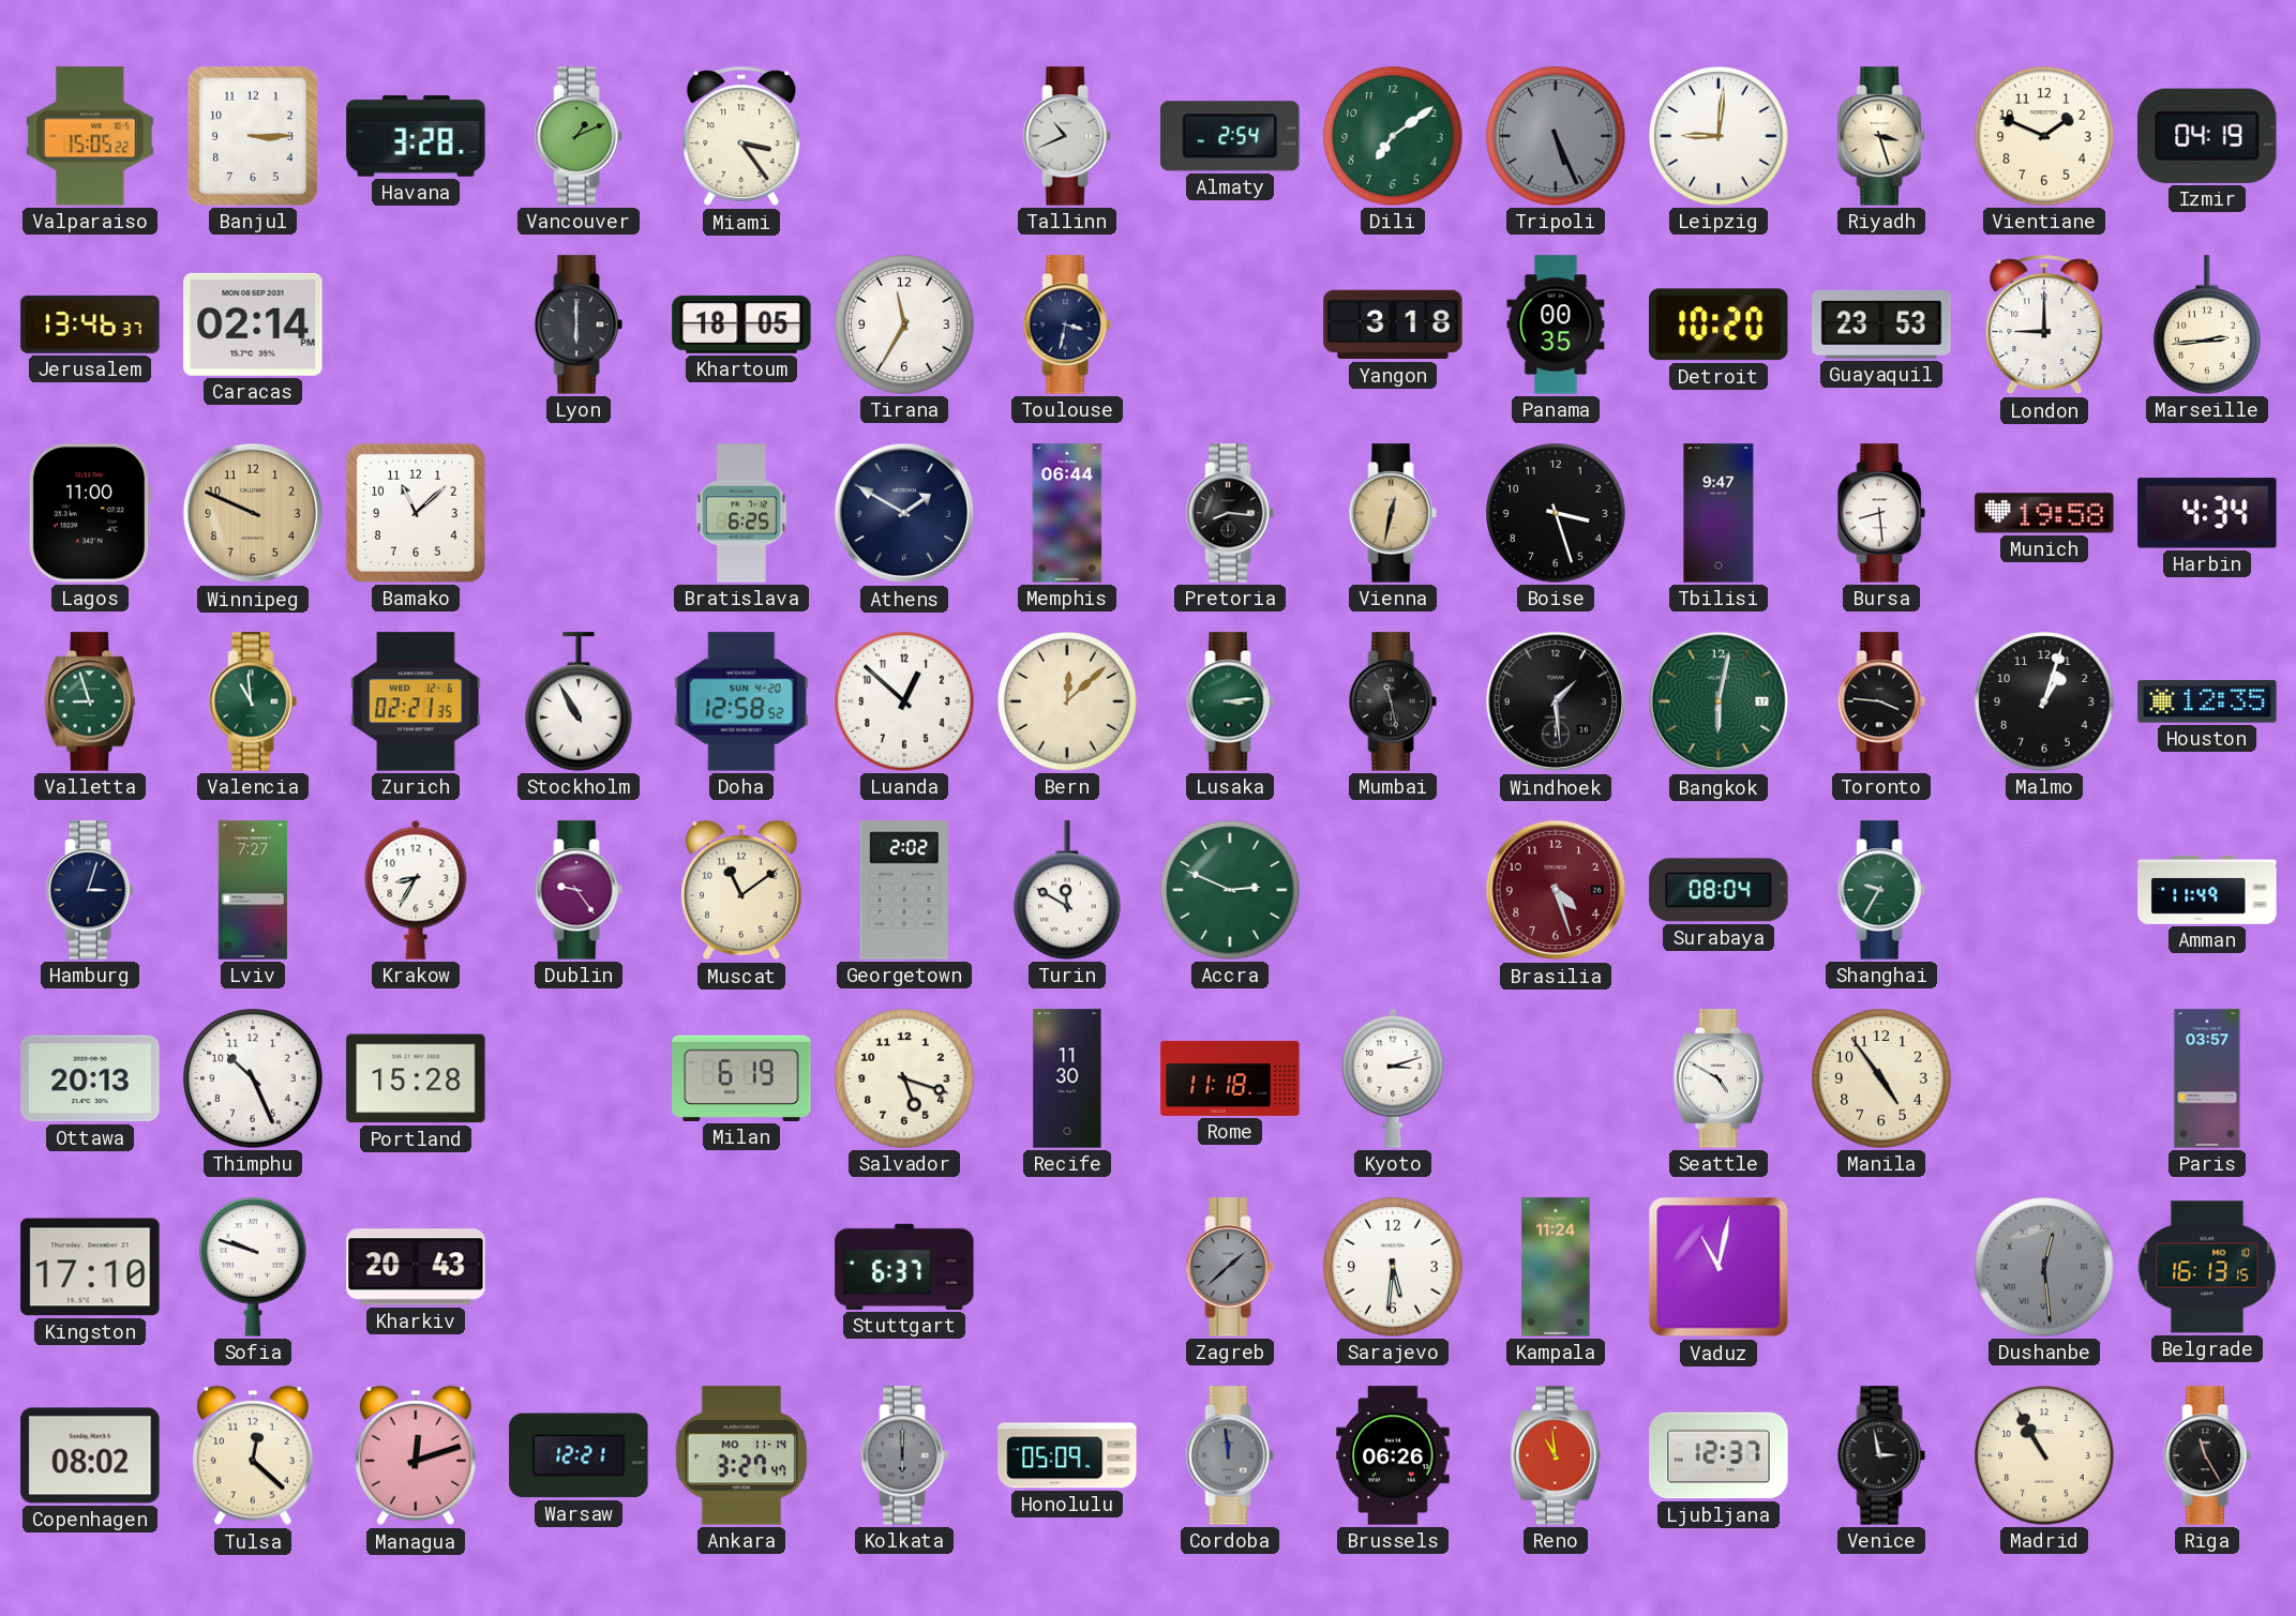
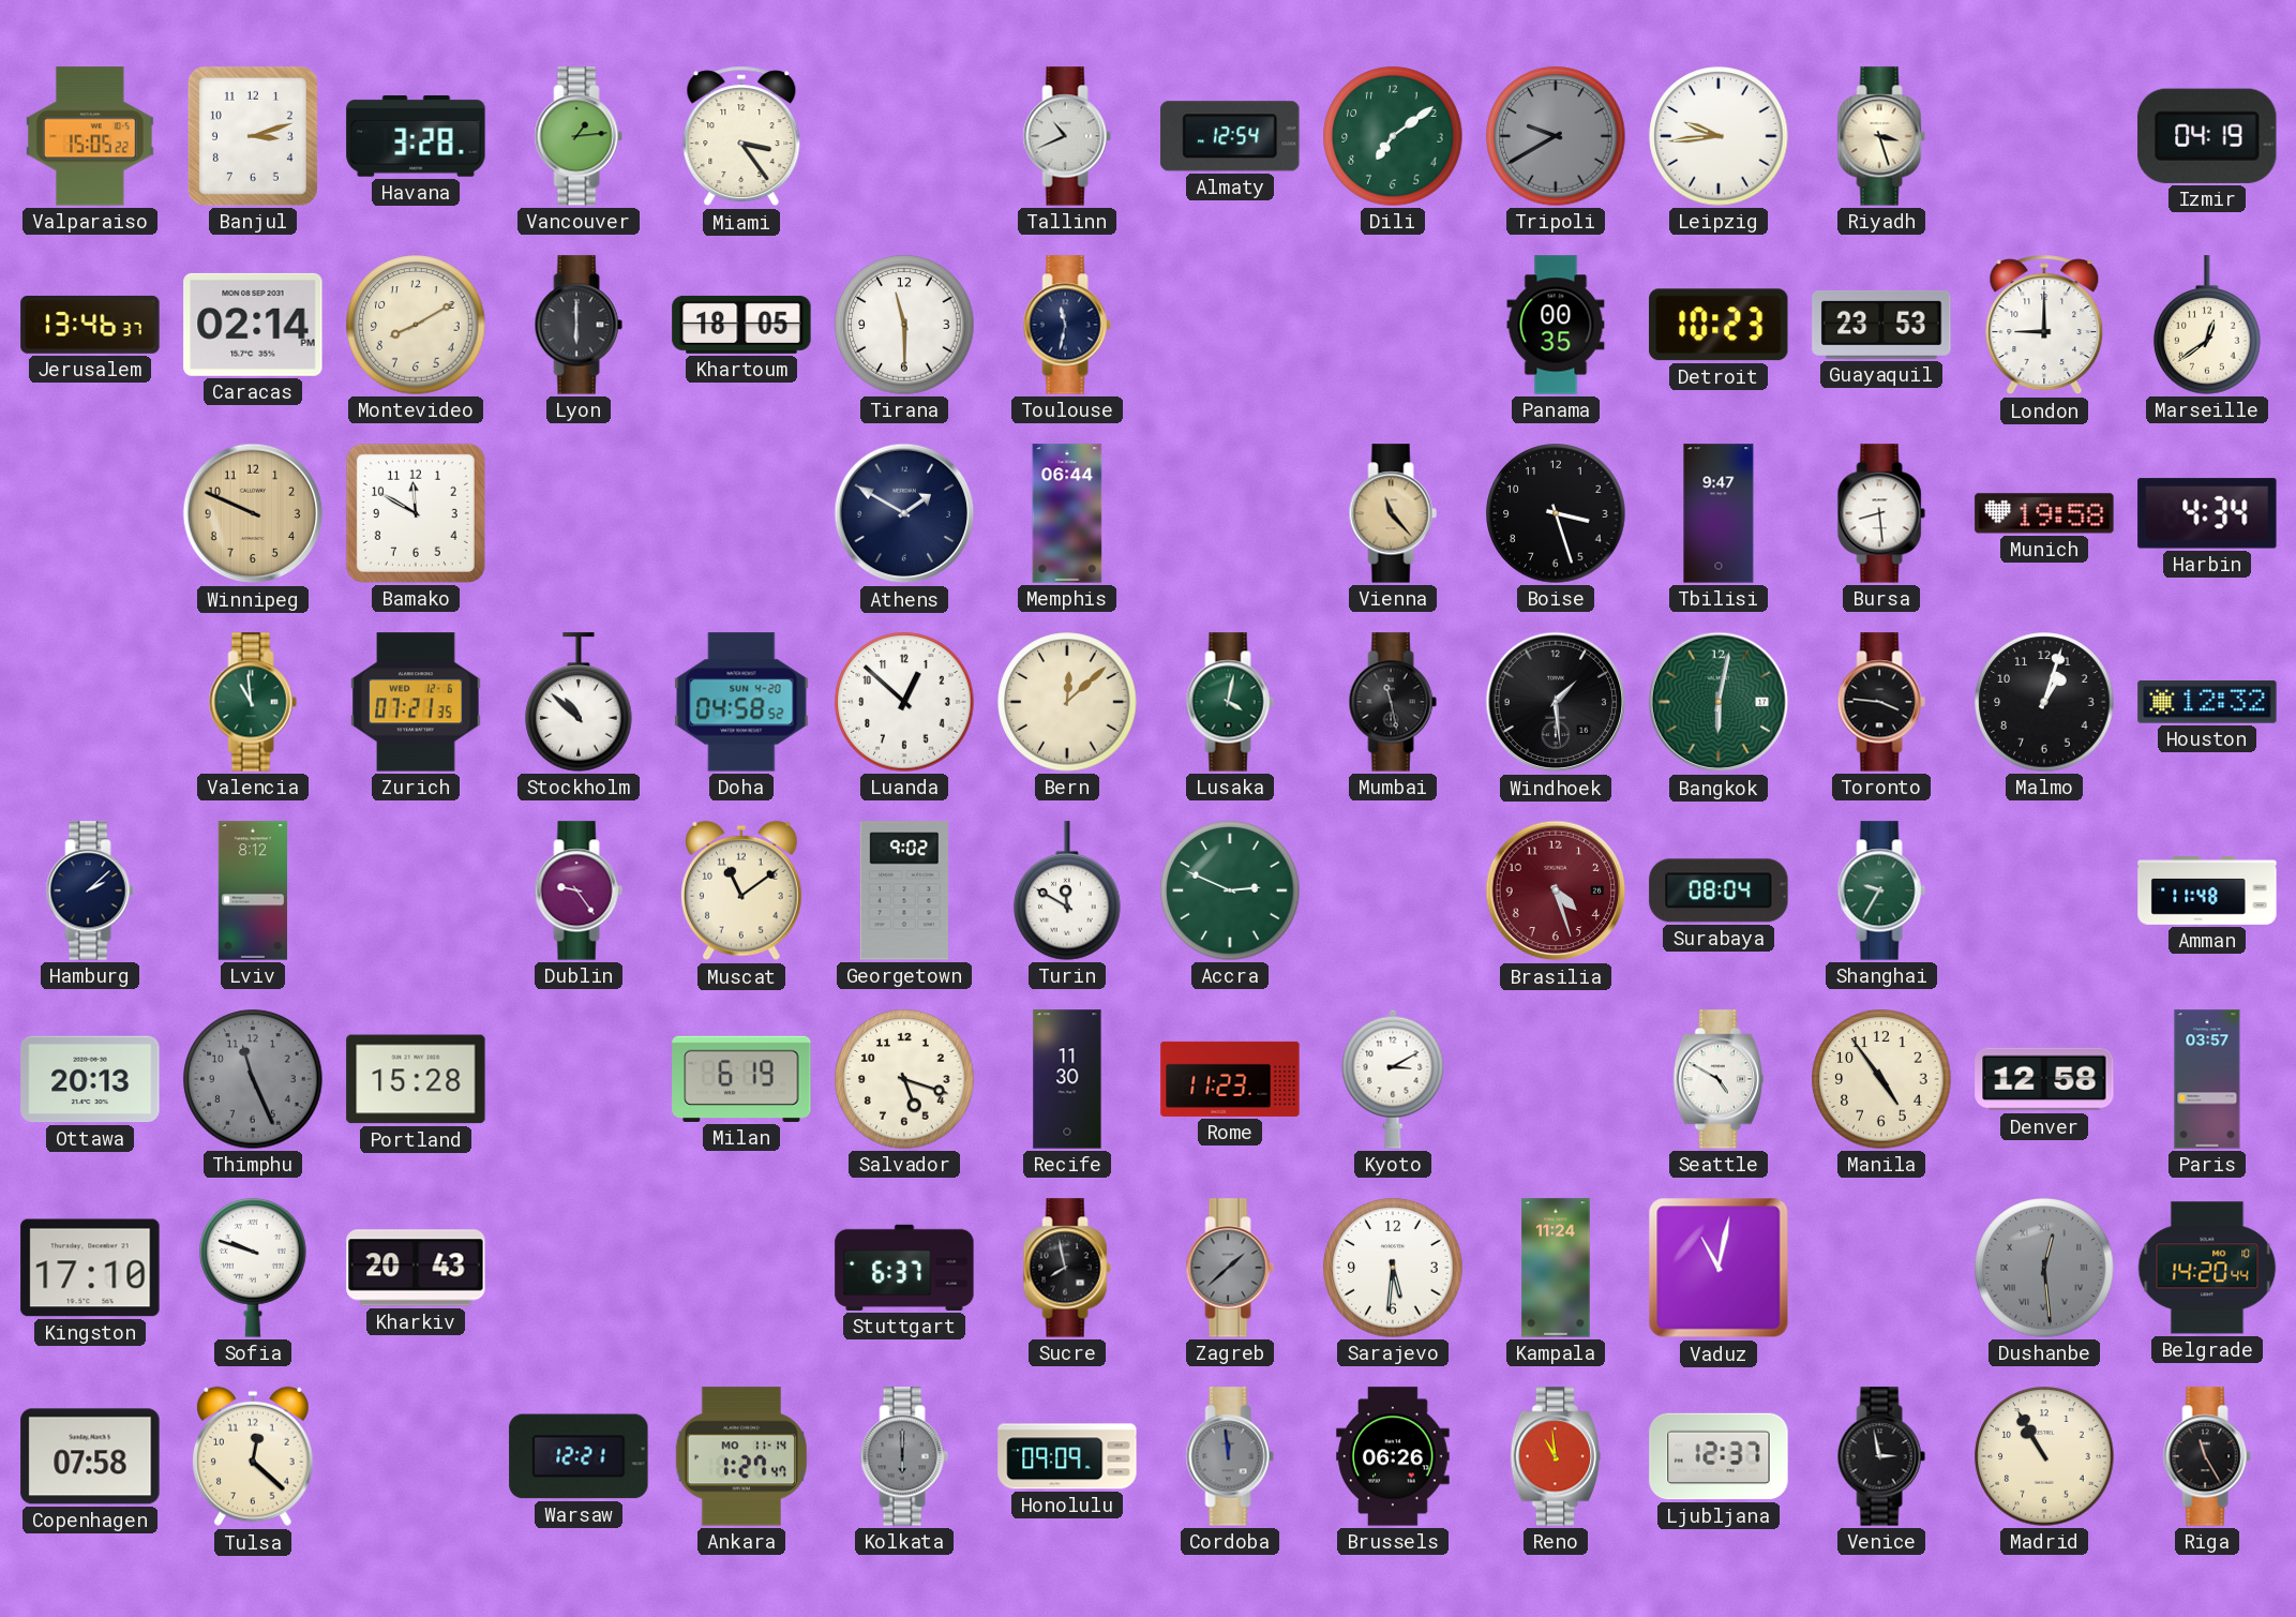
Banjul: 3:15 -> 3:12
Vancouver: 1:11 -> 1:14
Almaty: 2:54 -> 12:54
Tripoli: 5:26 -> 9:40
Leipzig: 9:01 -> 9:44
Vientiane: 1:49 -> none
Montevideo: none -> 8:10
Tirana: 11:35 -> 11:30
Toulouse: 3:32 -> 11:32
Yangon: 3:18 -> none
Detroit: 10:20 -> 10:23
Marseille: 2:44 -> 12:39
Lagos: 11:00 -> none
Bamako: 11:08 -> 11:50
Bratislava: 6:25 -> none
Pretoria: 8:16 -> none
Vienna: 12:32 -> 11:23
Valletta: 8:57 -> none
Zurich: 02:21 -> 07:21
Stockholm: 10:55 -> 10:52
Doha: 12:58 -> 04:58
Lusaka: 3:14 -> 4:02
Houston: 12:35 -> 12:32
Hamburg: 3:03 -> 2:08
Lviv: 7:27 -> 8:12
Krakow: 8:35 -> none
Georgetown: 2:02 -> 9:02
Amman: 11:49 -> 11:48
Thimphu: 10:26 -> 11:26
Thimphu dial: white -> grey
Rome: 11:18 -> 11:23
Kyoto: 3:12 -> 3:10
Denver: none -> 12:58
Sucre: none -> 7:58
Belgrade: 16:13 -> 14:20
Copenhagen: 08:02 -> 07:58
Managua: 12:12 -> none
Ankara: 3:27 -> 1:27
Honolulu: 05:09 -> 09:09
